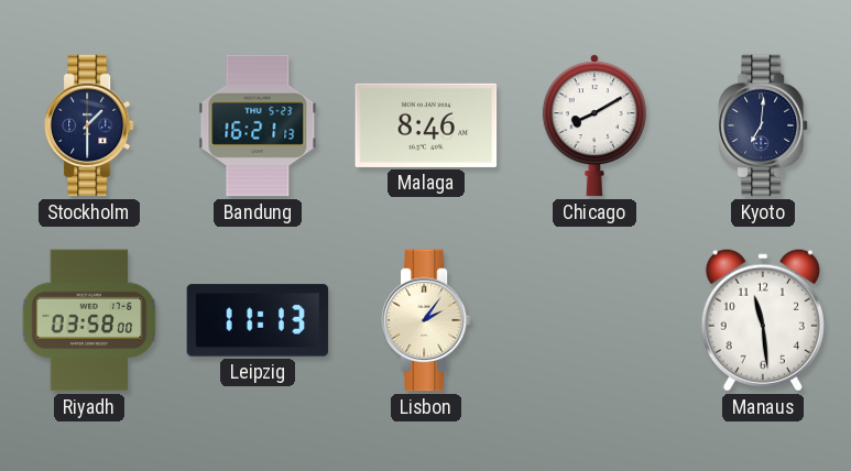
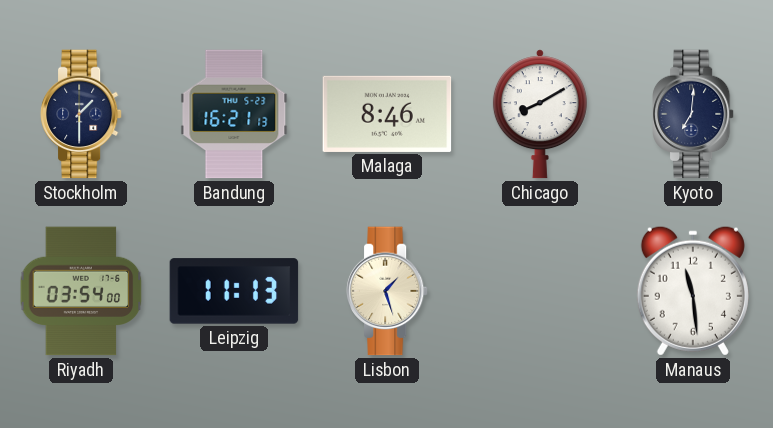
Riyadh: 03:58 -> 03:54
Lisbon: 2:06 -> 1:27
